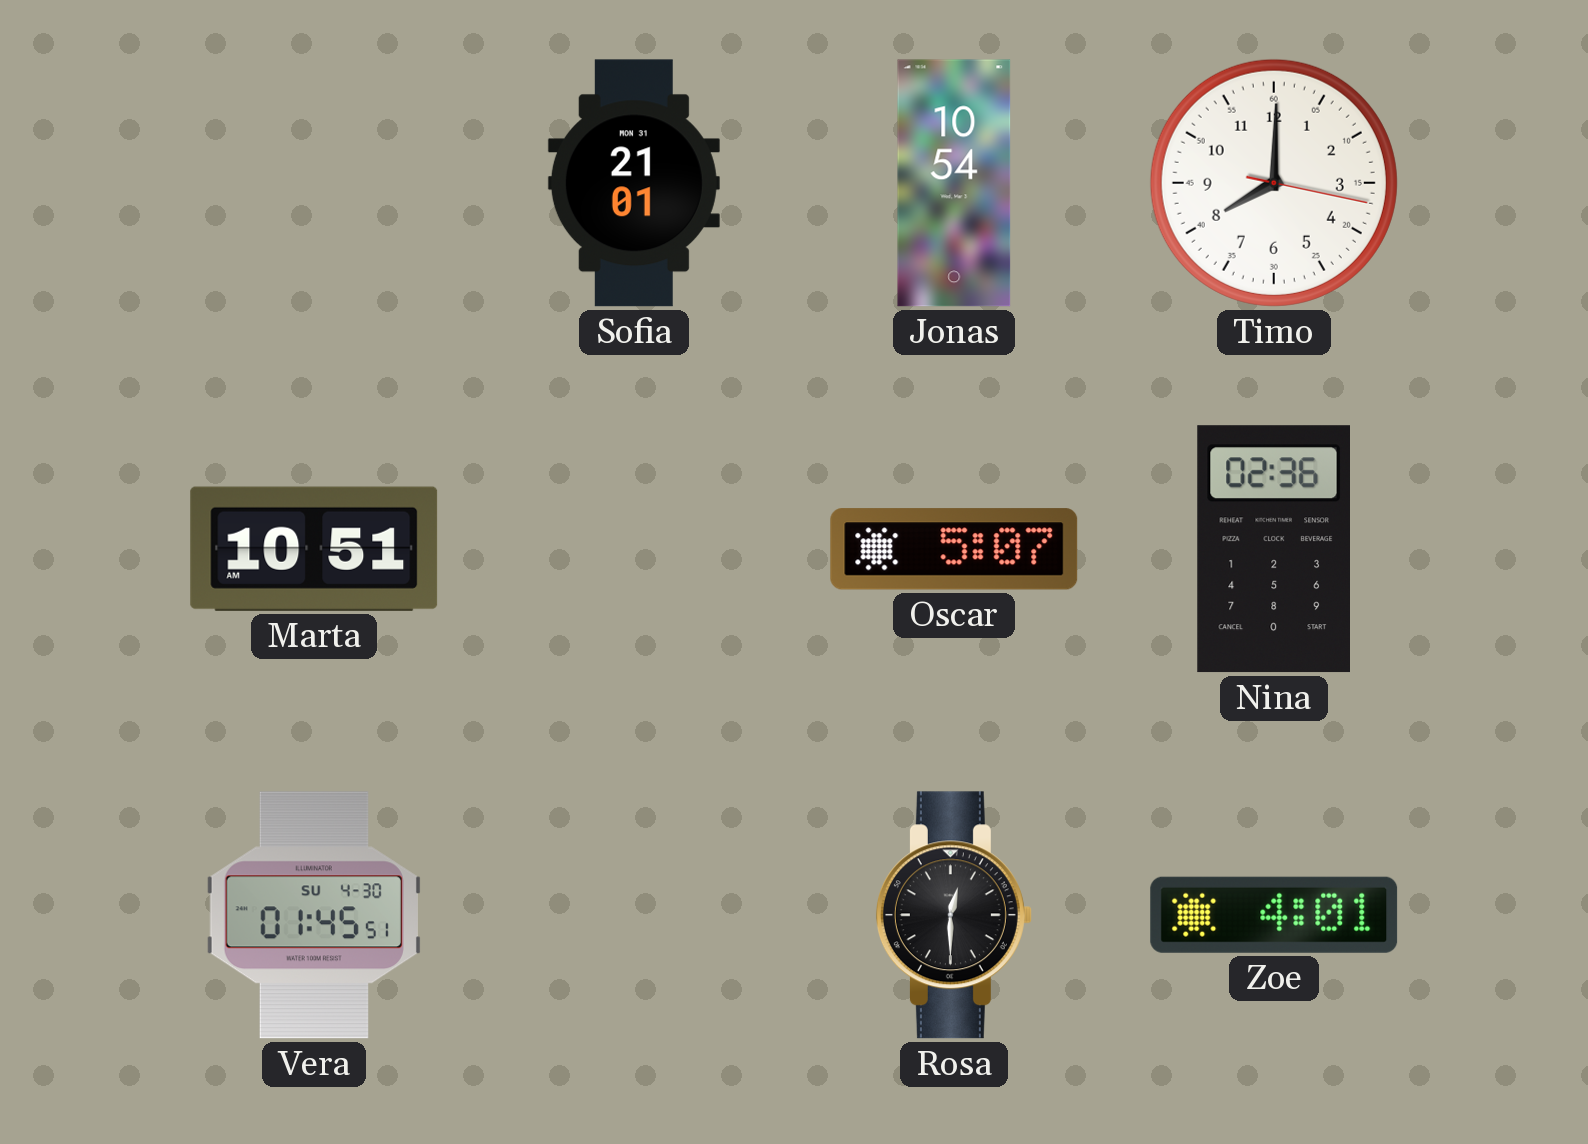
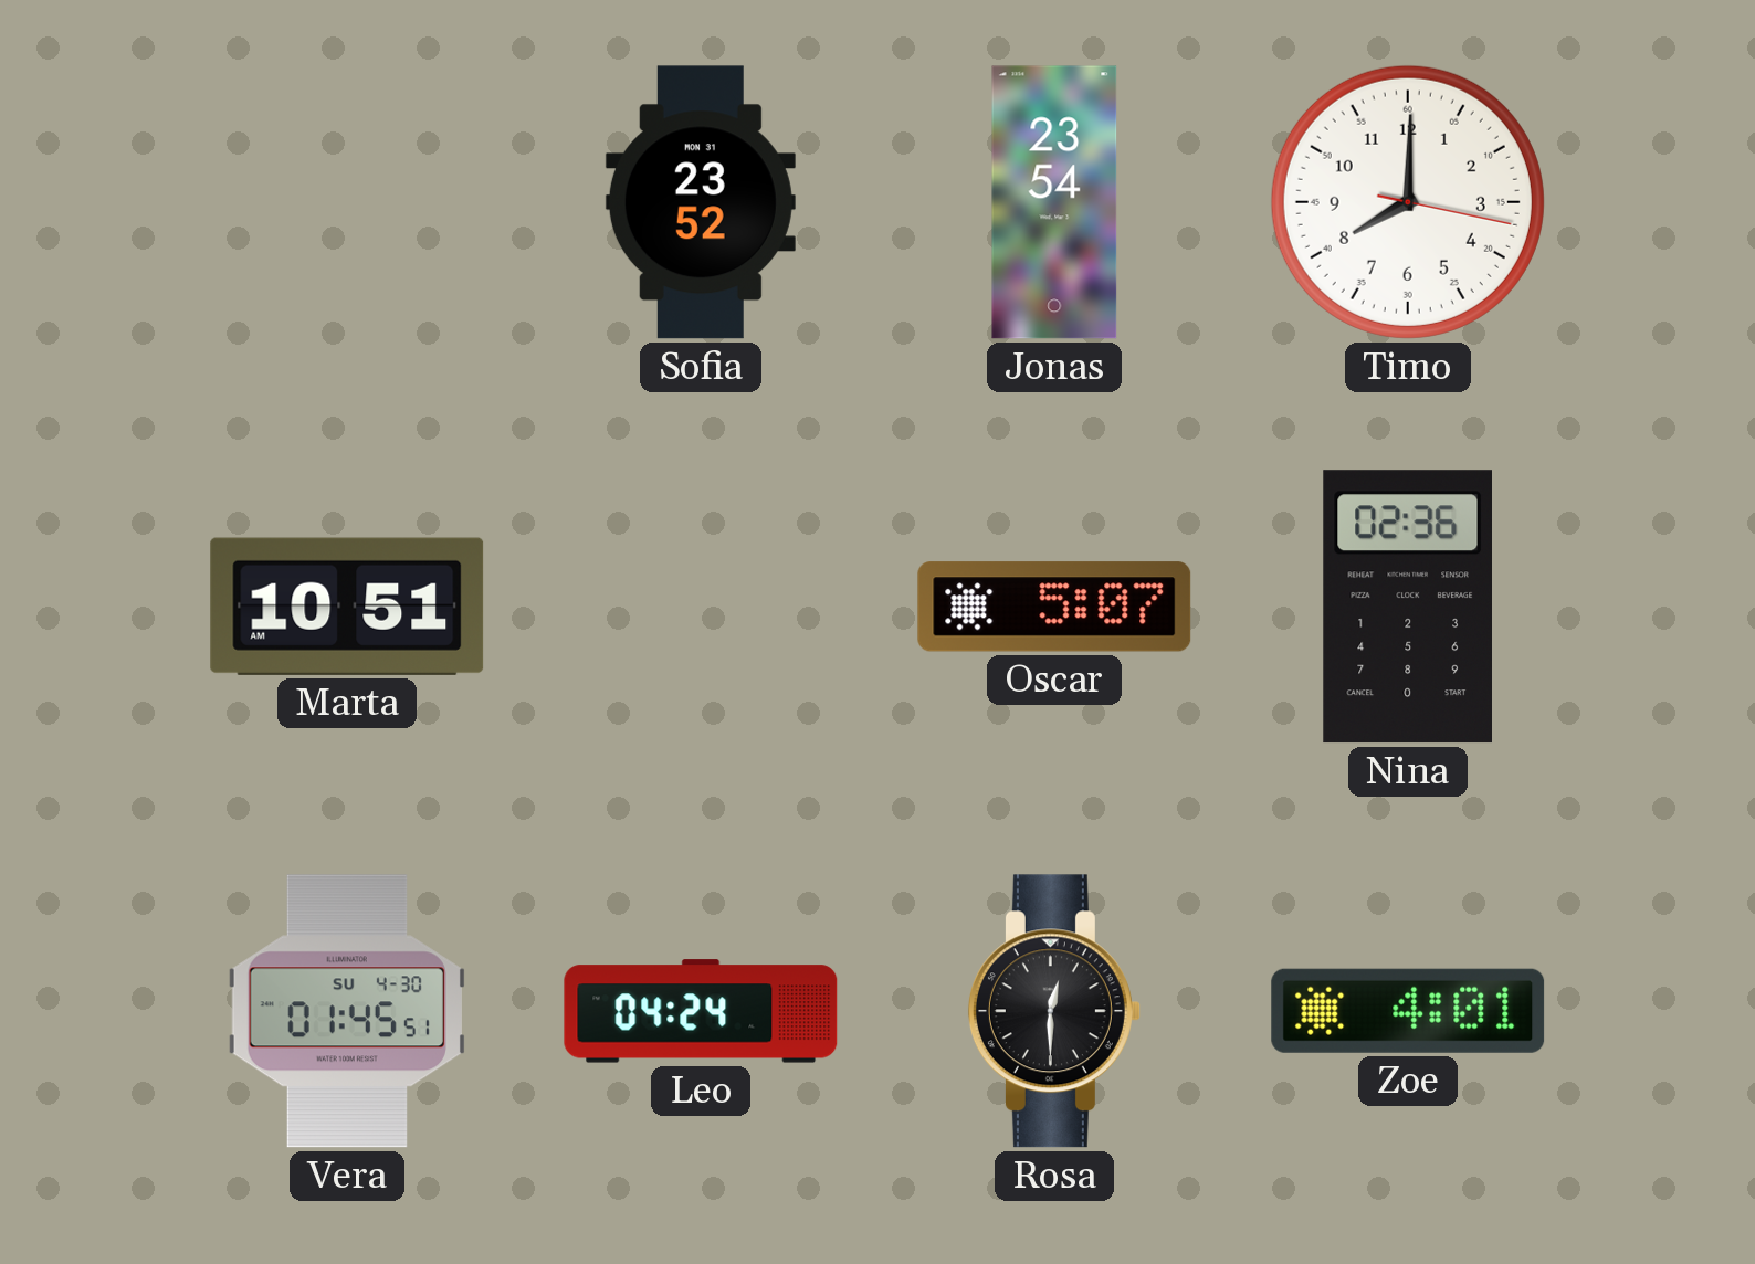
Sofia: 21:01 -> 23:52
Jonas: 10:54 -> 23:54
Leo: none -> 04:24
